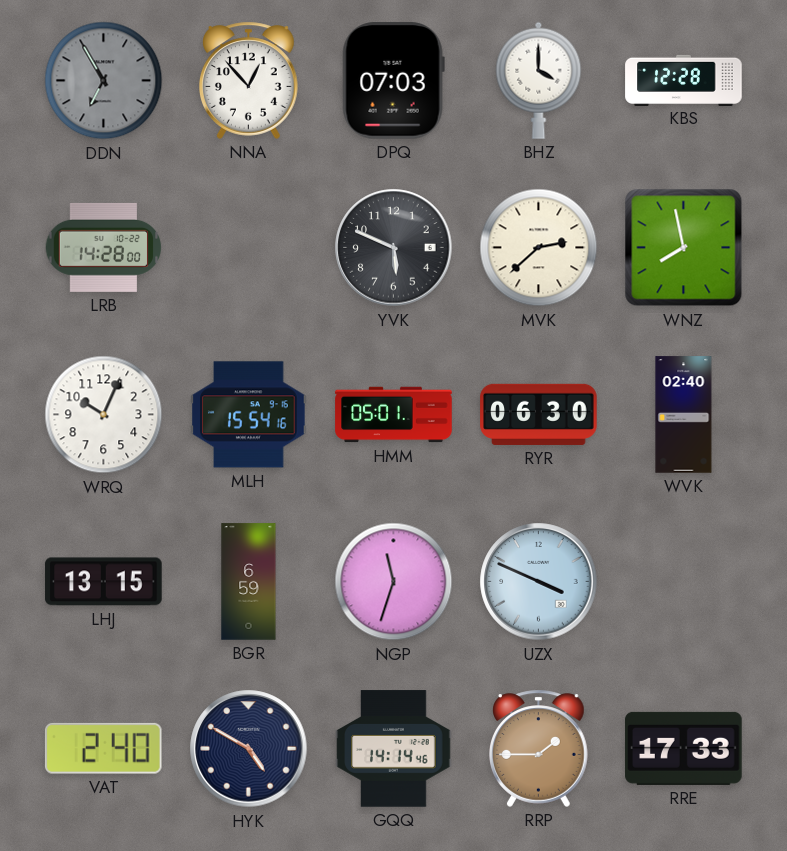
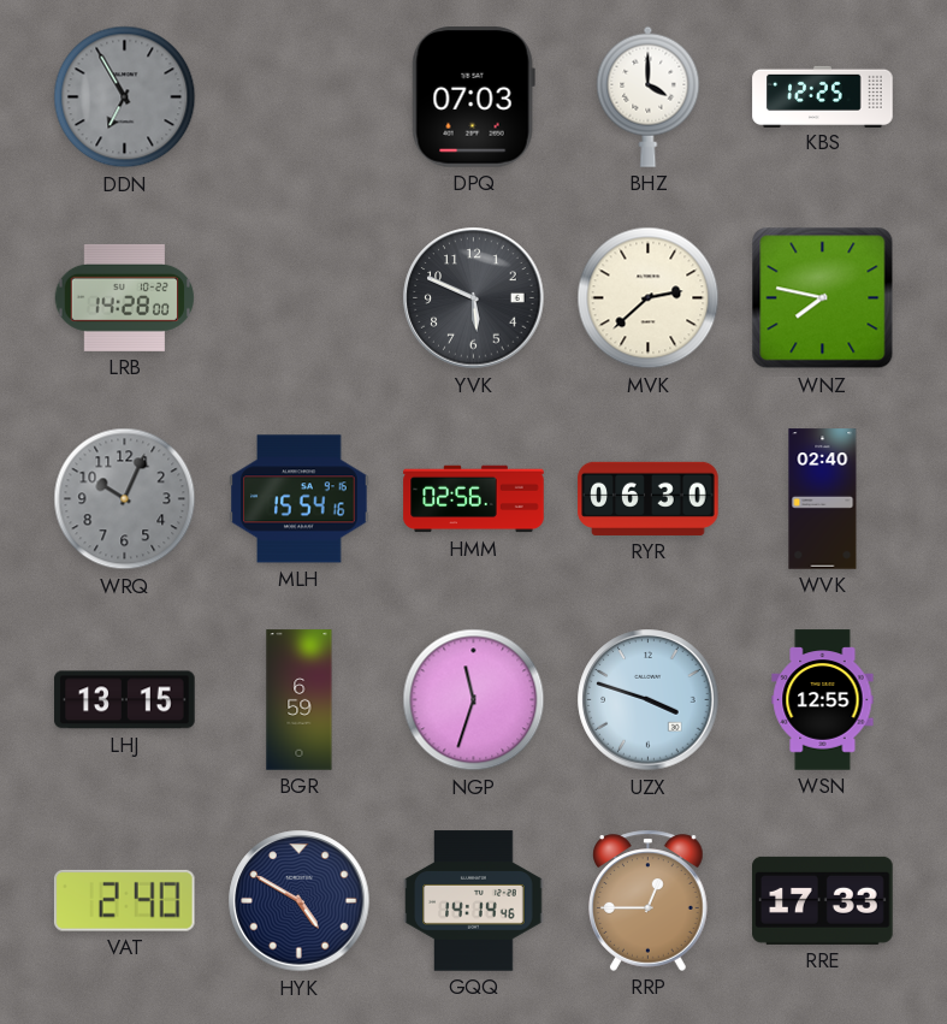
NNA: 12:53 -> none
KBS: 12:28 -> 12:25
WNZ: 7:58 -> 7:47
WRQ dial: white -> grey
HMM: 05:01 -> 02:56
UZX: 3:49 -> 3:48
WSN: none -> 12:55
RRP: 1:45 -> 12:45
